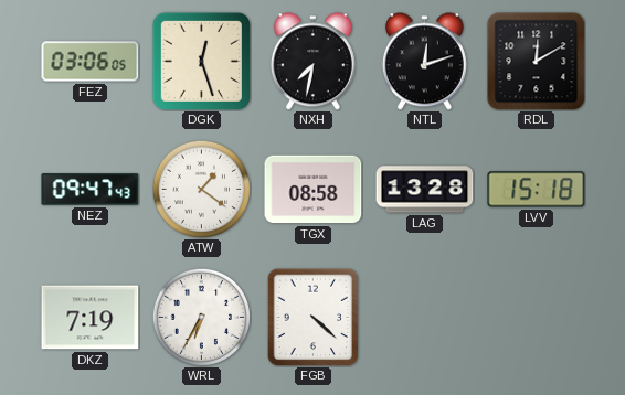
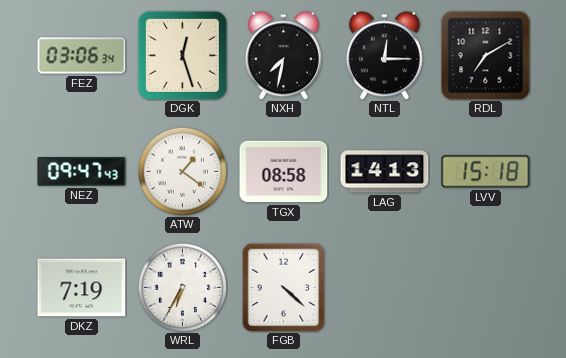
FEZ: 03:06:05 -> 03:06:34
NTL: 12:12 -> 12:15
RDL: 12:10 -> 7:10
LAG: 13:28 -> 14:13
